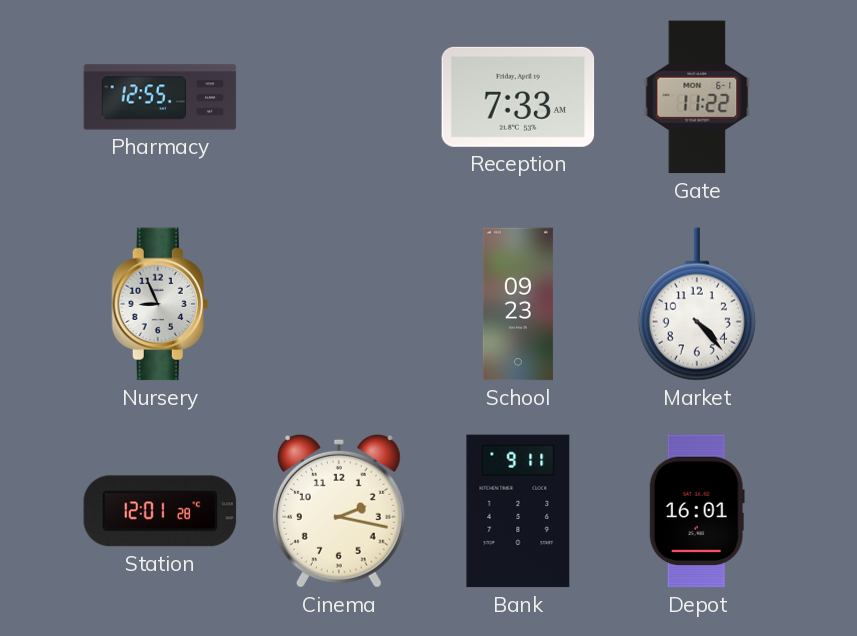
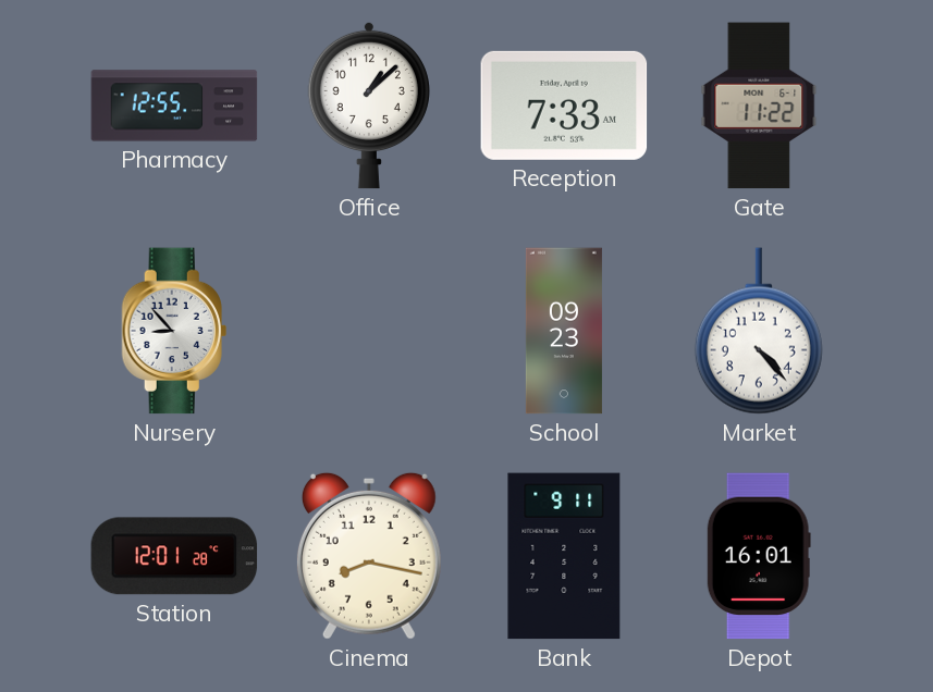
Office: none -> 1:08
Nursery: 8:56 -> 8:53
Cinema: 2:17 -> 8:17
